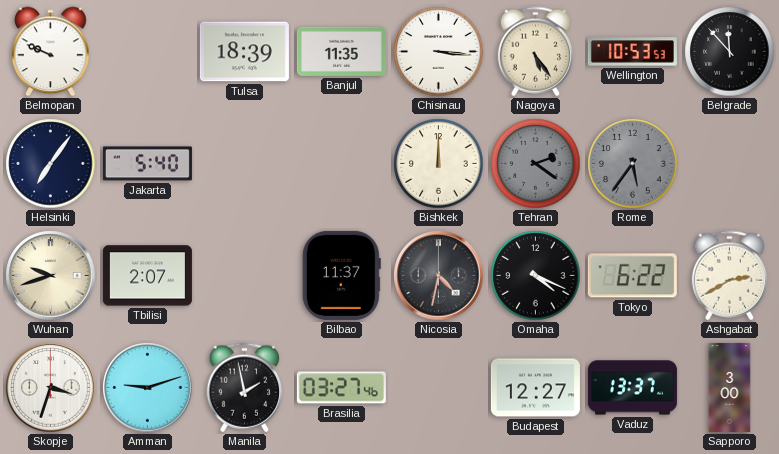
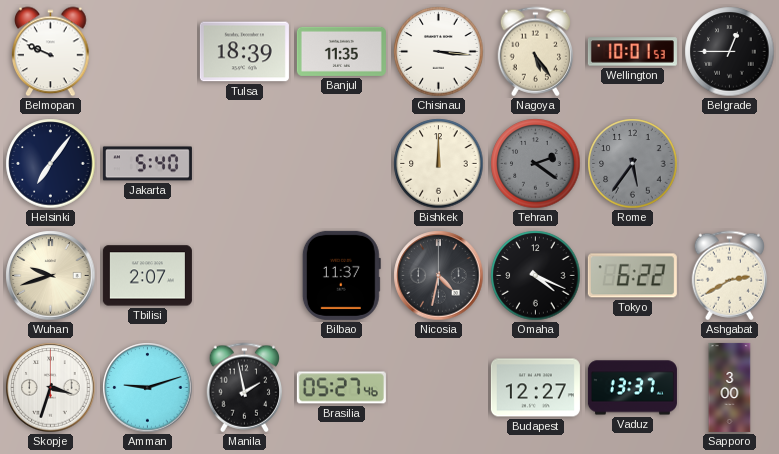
Wellington: 10:53 -> 10:01
Belgrade: 11:53 -> 12:45
Brasilia: 03:27 -> 05:27
